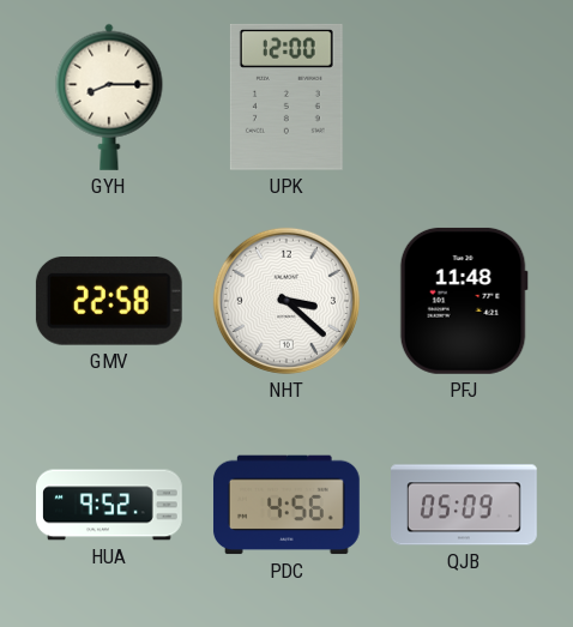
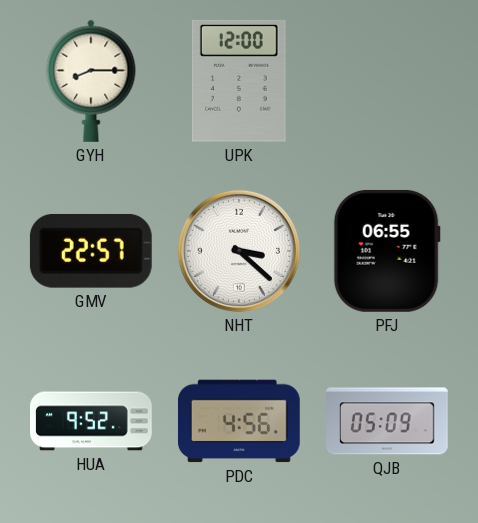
GMV: 22:58 -> 22:57
PFJ: 11:48 -> 06:55
